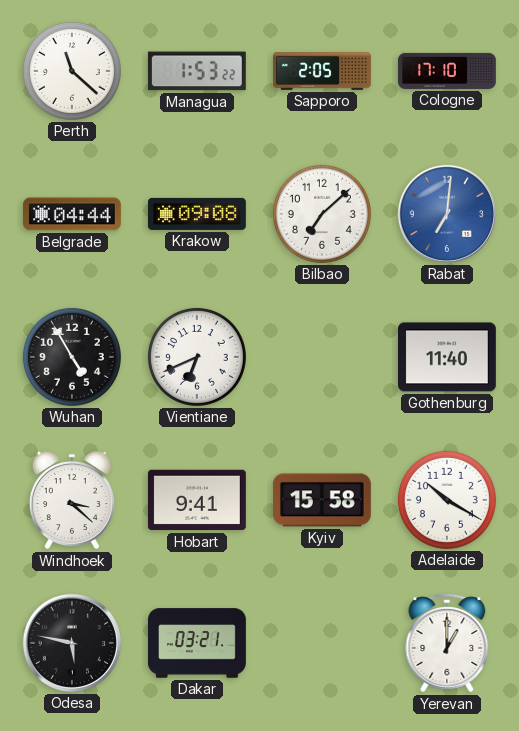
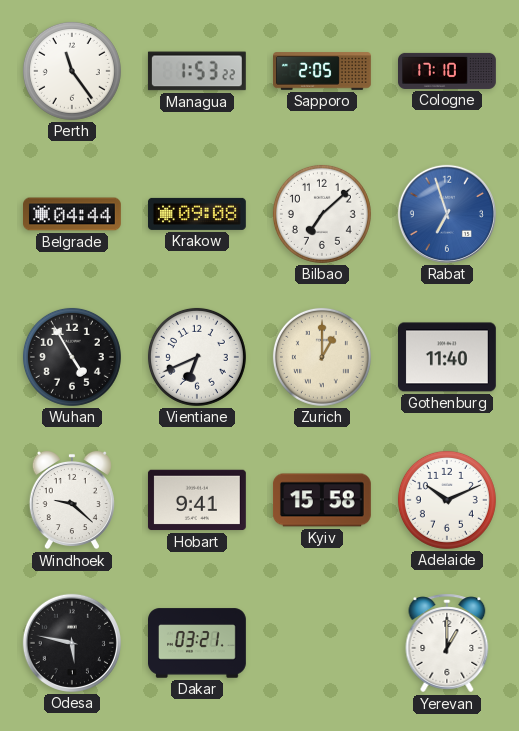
Perth: 11:22 -> 11:24
Rabat: 7:01 -> 6:57
Zurich: none -> 1:00
Windhoek: 3:22 -> 9:22
Adelaide: 10:20 -> 10:11
